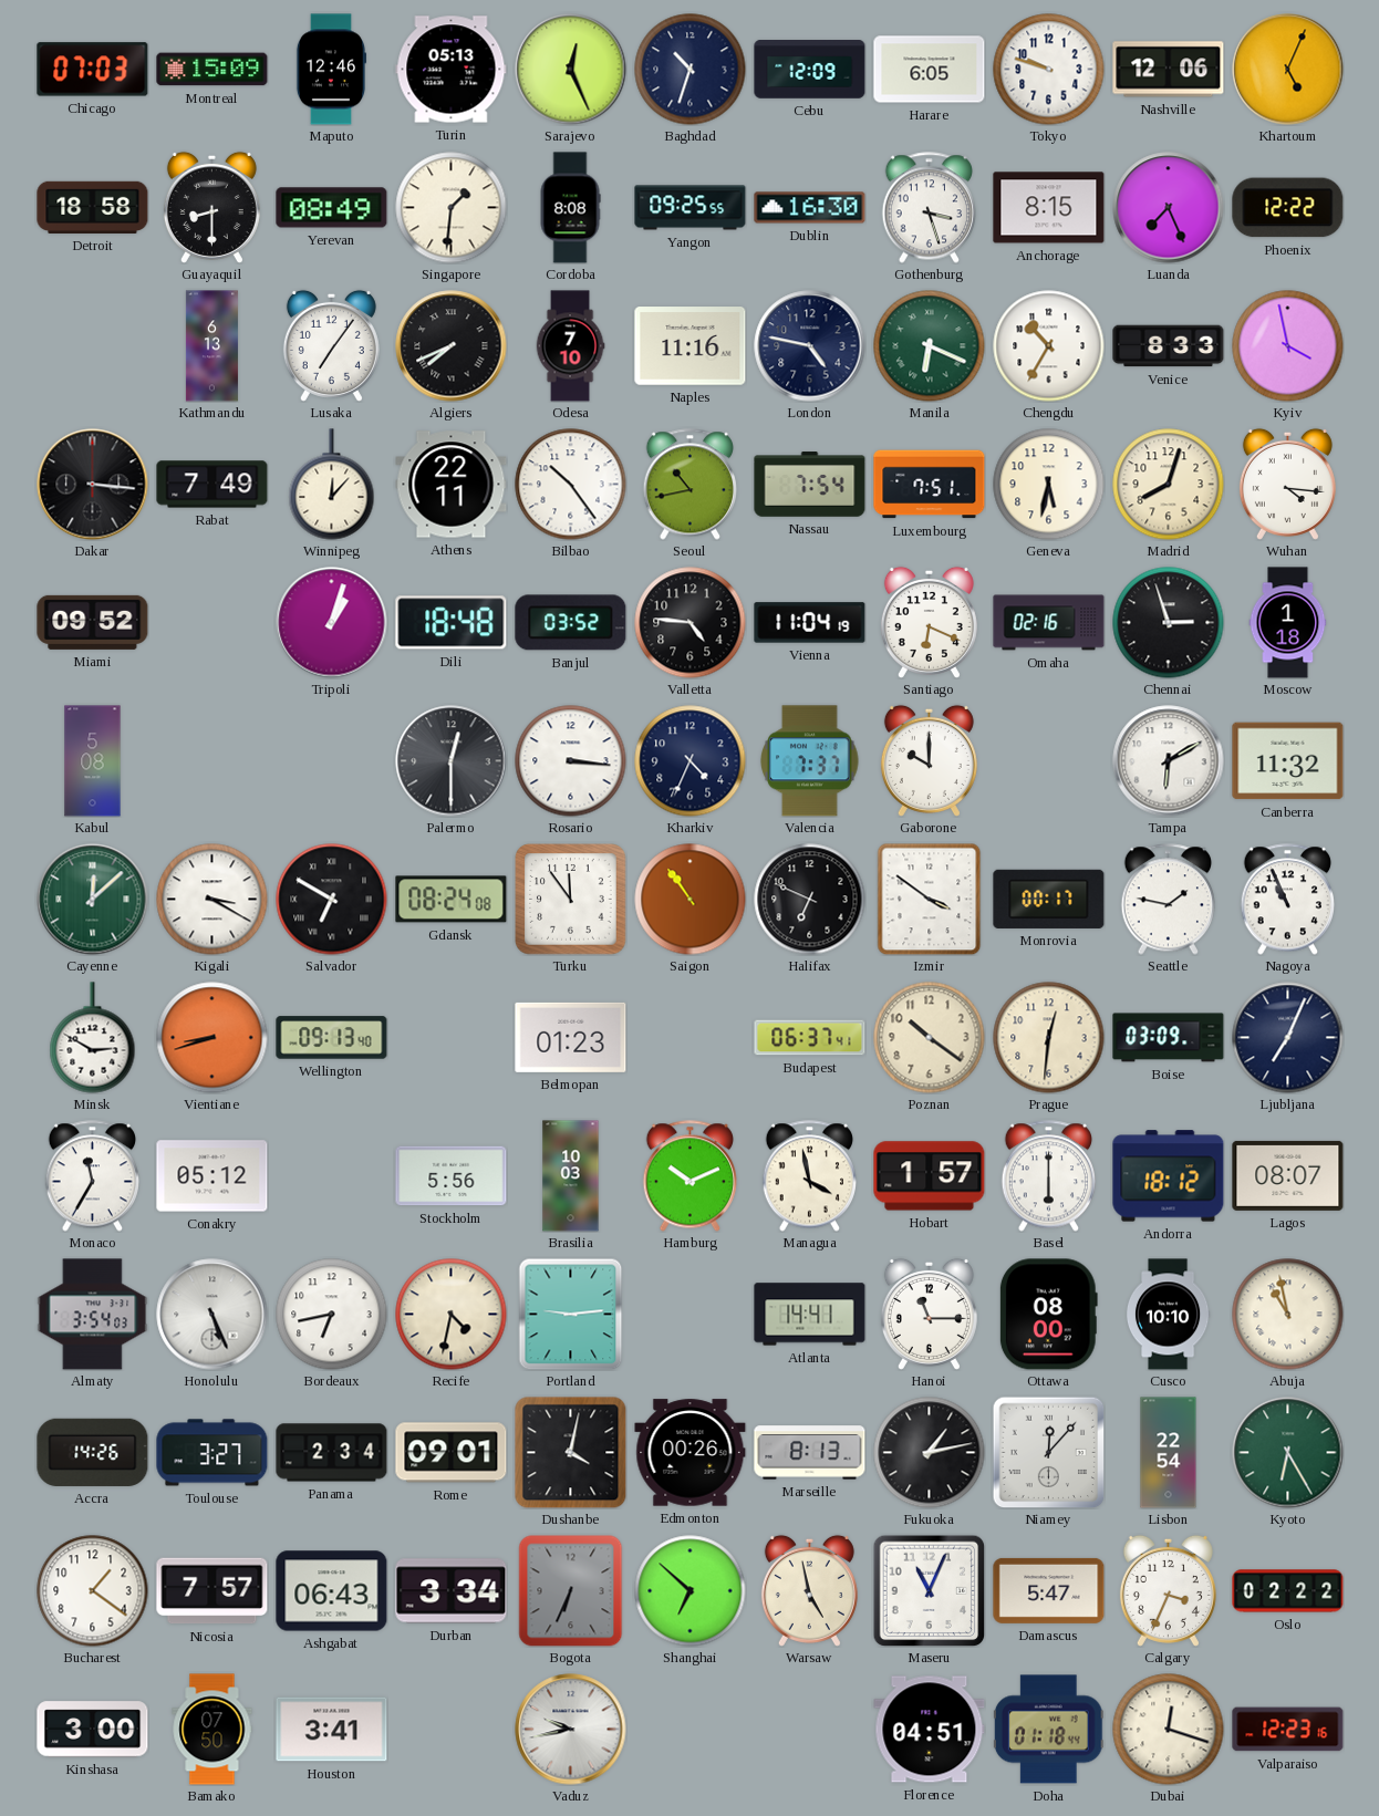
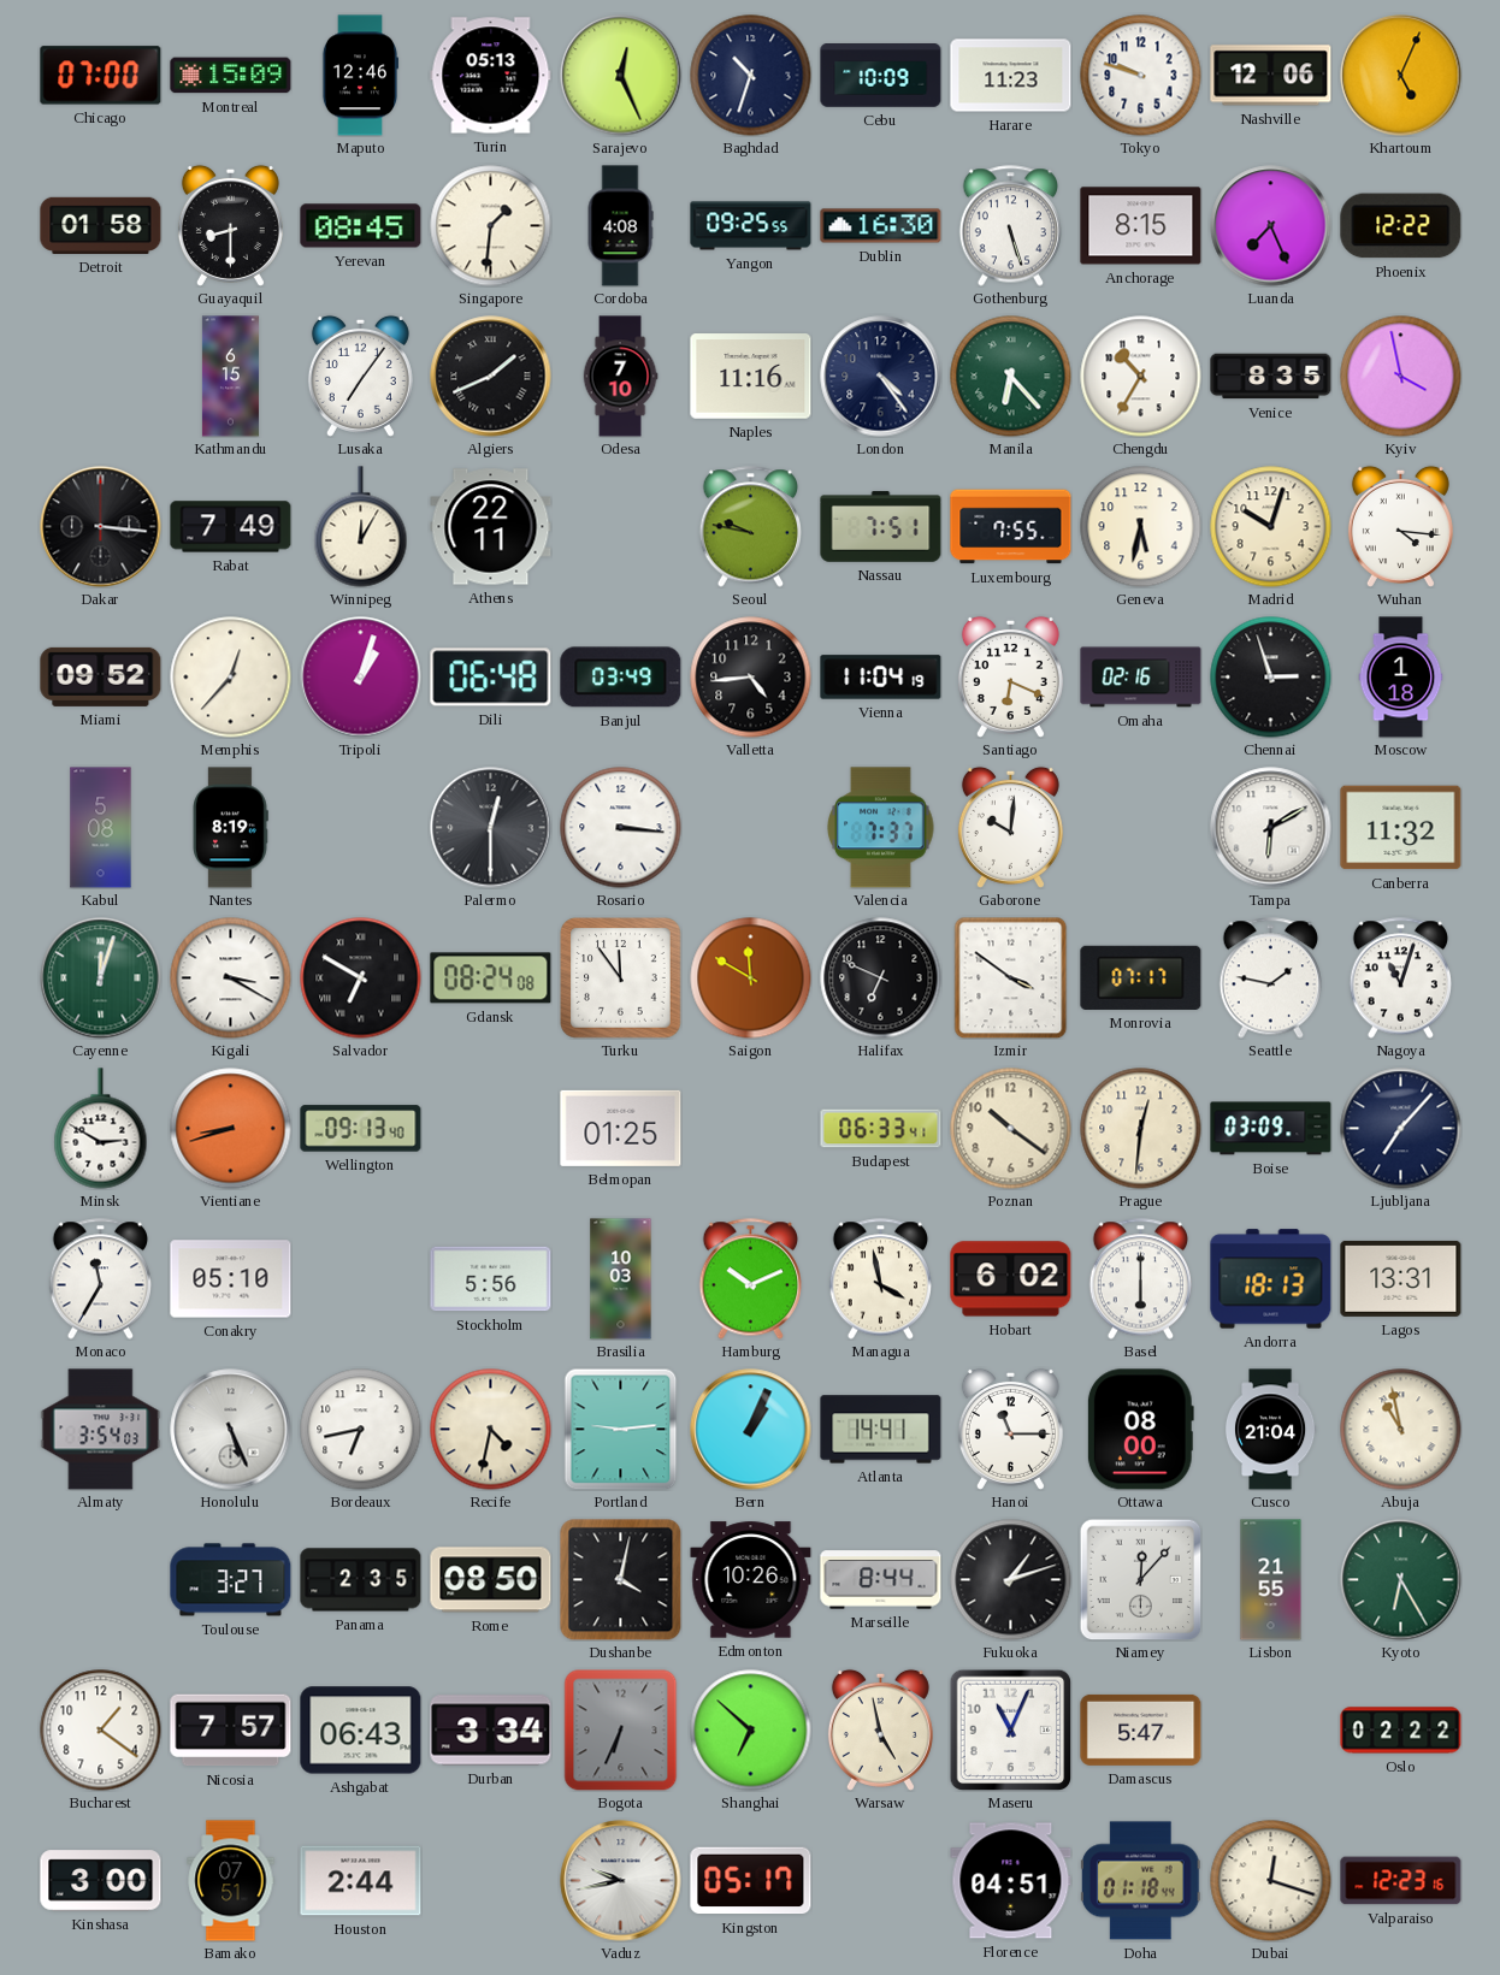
Chicago: 07:03 -> 07:00
Cebu: 12:09 -> 10:09
Harare: 6:05 -> 11:23
Detroit: 18:58 -> 01:58
Yerevan: 08:49 -> 08:45
Cordoba: 8:08 -> 4:08
Gothenburg: 3:27 -> 5:27
Kathmandu: 6:13 -> 6:15
Algiers: 7:41 -> 1:41
London: 4:47 -> 4:24
Manila: 6:19 -> 6:23
Venice: 8:33 -> 8:35
Winnipeg: 12:07 -> 12:05
Bilbao: 10:24 -> none
Seoul: 10:43 -> 9:47
Nassau: 7:54 -> 7:51
Luxembourg: 7:51 -> 7:55
Madrid: 8:03 -> 10:03
Memphis: none -> 12:37
Dili: 18:48 -> 06:48
Banjul: 03:52 -> 03:49
Valletta: 4:46 -> 4:44
Nantes: none -> 8:19
Kharkiv: 4:34 -> none
Gaborone: 10:00 -> 10:01
Cayenne: 12:08 -> 12:03
Saigon: 10:54 -> 11:50
Monrovia: 00:17 -> 07:17
Nagoya: 10:56 -> 11:03
Belmopan: 01:23 -> 01:25
Budapest: 06:37 -> 06:33
Ljubljana: 7:04 -> 7:07
Conakry: 05:12 -> 05:10
Hobart: 1:57 -> 6:02
Andorra: 18:12 -> 18:13
Lagos: 08:07 -> 13:31
Bern: none -> 1:04
Cusco: 10:10 -> 21:04
Accra: 14:26 -> none
Panama: 2:34 -> 2:35
Rome: 09:01 -> 08:50
Edmonton: 00:26 -> 10:26
Marseille: 8:13 -> 8:44
Fukuoka: 1:13 -> 1:12
Lisbon: 22:54 -> 21:55
Calgary: 3:34 -> none
Bamako: 07:50 -> 07:51
Houston: 3:41 -> 2:44
Kingston: none -> 05:17
